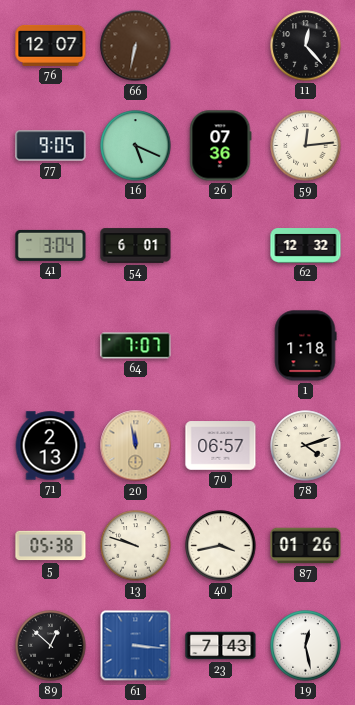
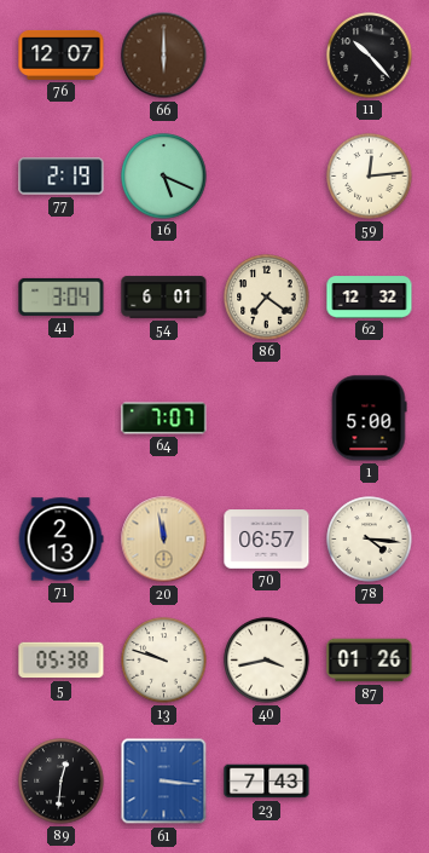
66: 6:32 -> 6:00
11: 12:23 -> 10:23
77: 9:05 -> 2:19
26: 07:36 -> none
86: none -> 7:21
1: 1:18 -> 5:00
78: 4:12 -> 4:16
89: 12:52 -> 12:31
19: 12:28 -> none
